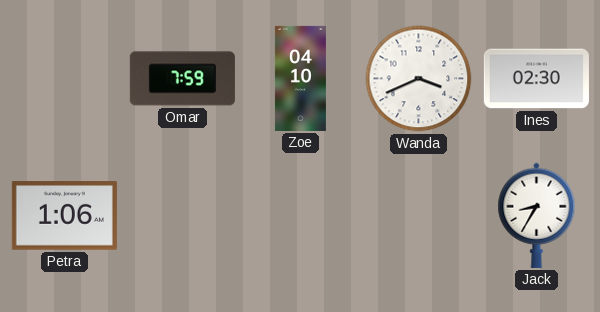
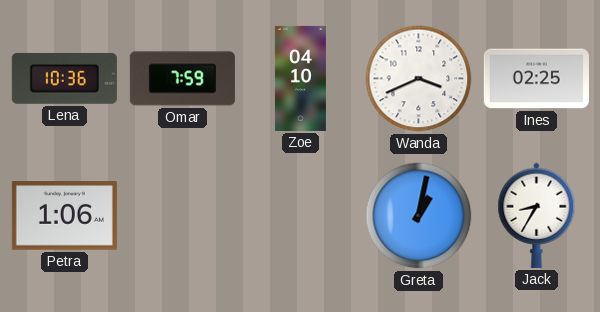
Lena: none -> 10:36
Ines: 02:30 -> 02:25
Greta: none -> 1:02
